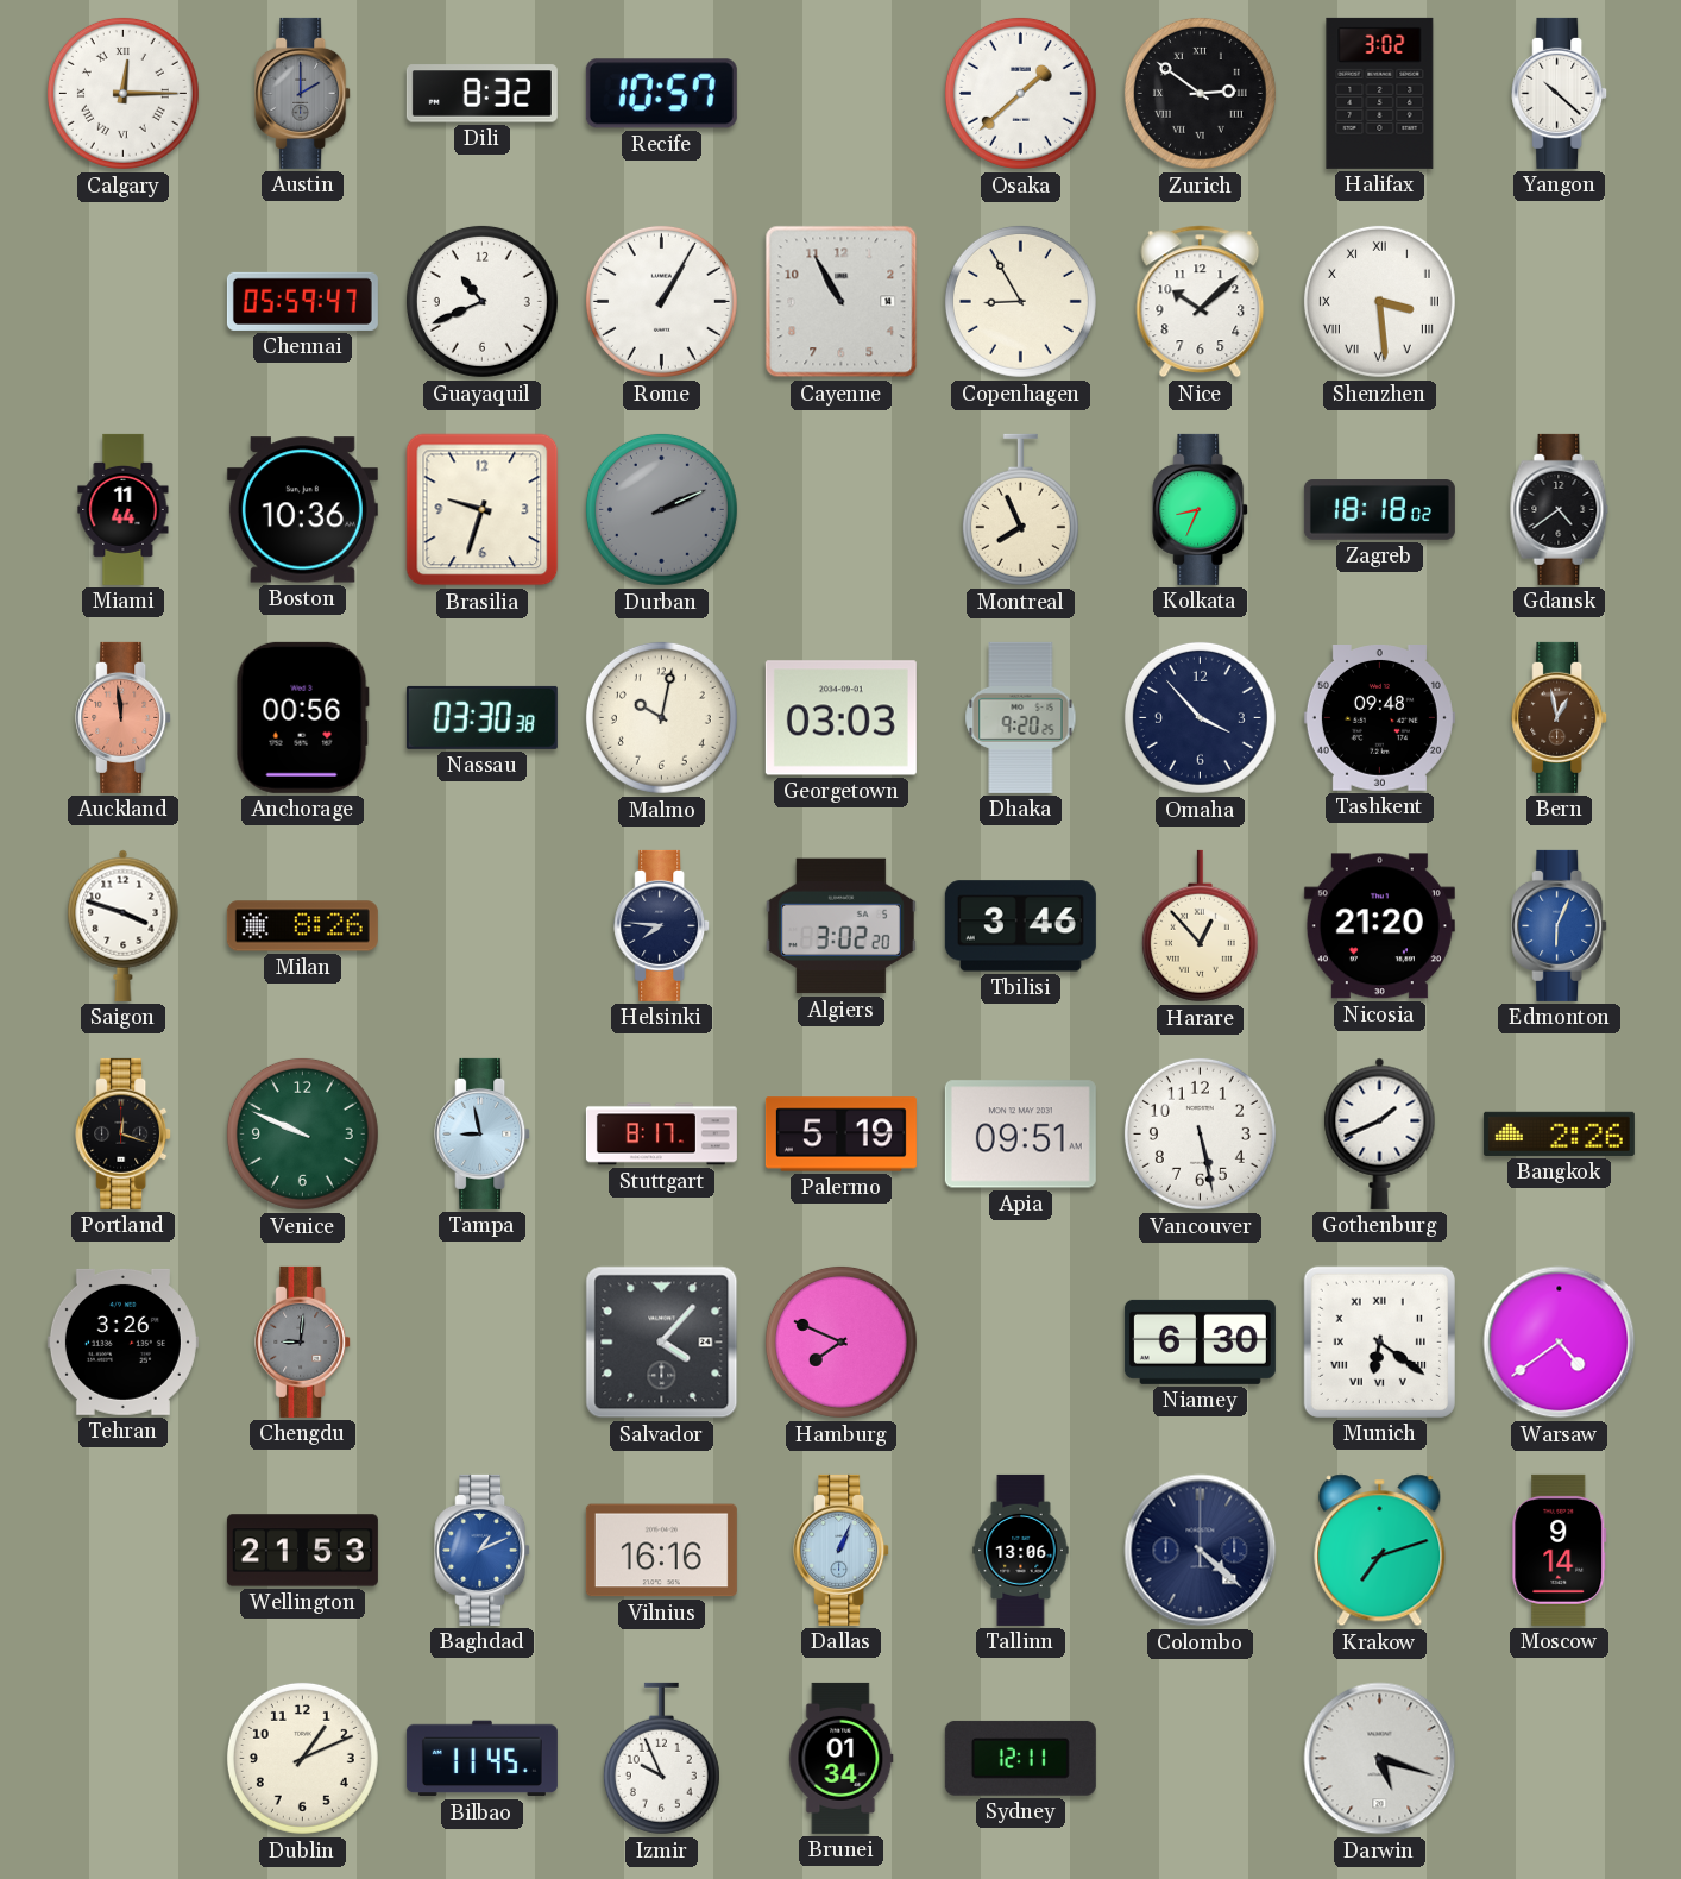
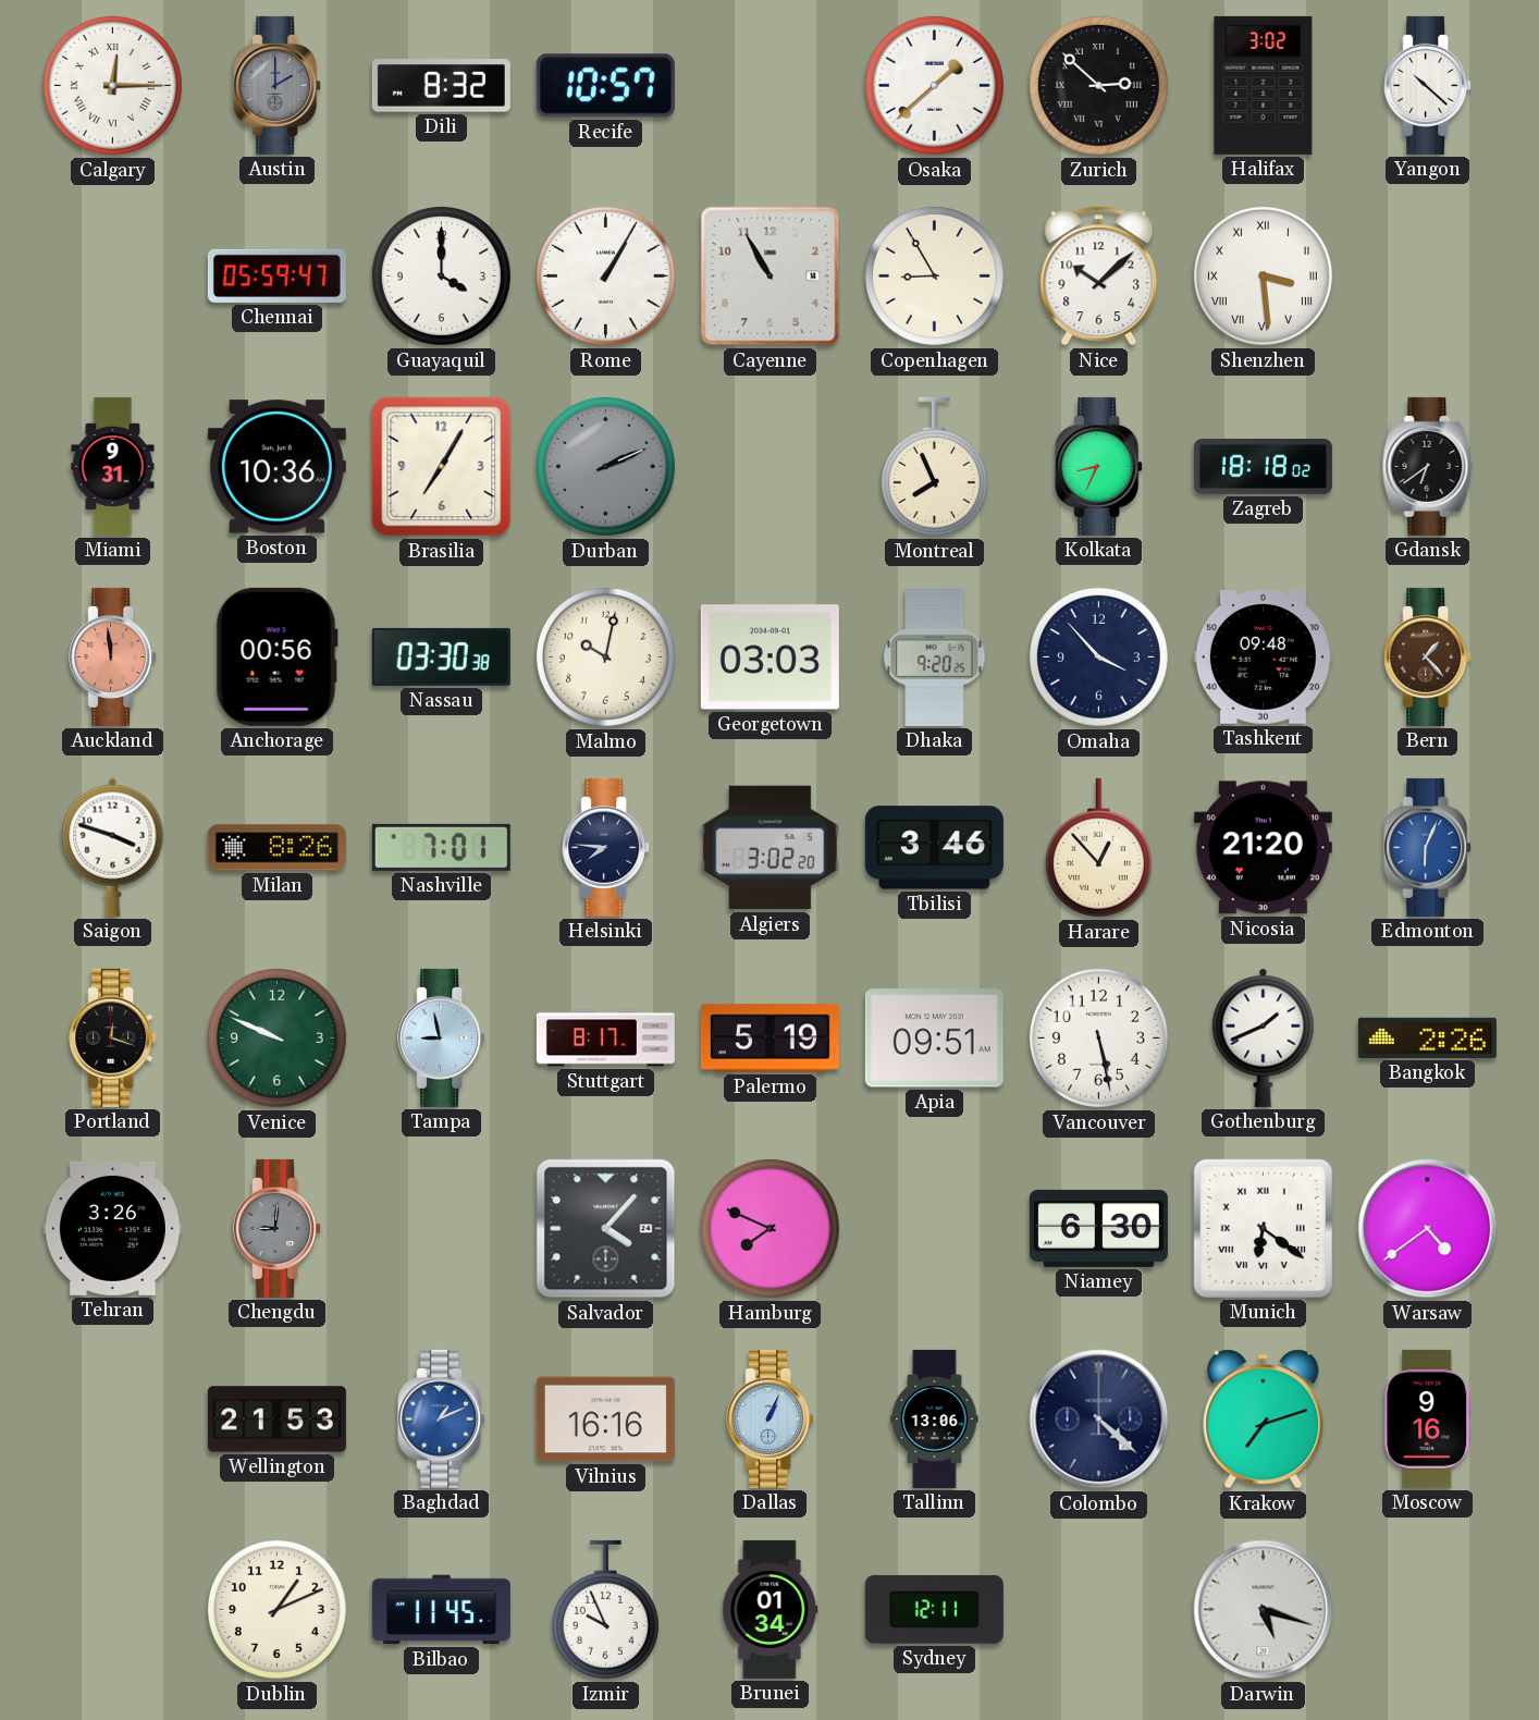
Zurich: 2:51 -> 2:52
Guayaquil: 10:41 -> 4:00
Miami: 11:44 -> 9:31
Brasilia: 9:33 -> 7:05
Gdansk: 4:39 -> 6:39
Bern: 12:58 -> 1:23
Nashville: none -> 7:01
Moscow: 9:14 -> 9:16
